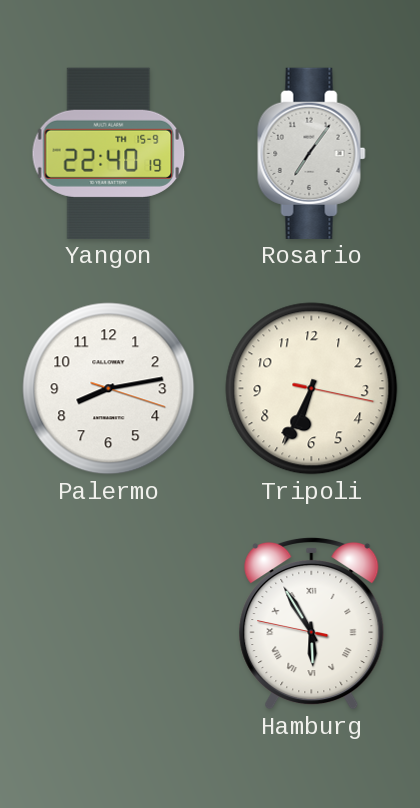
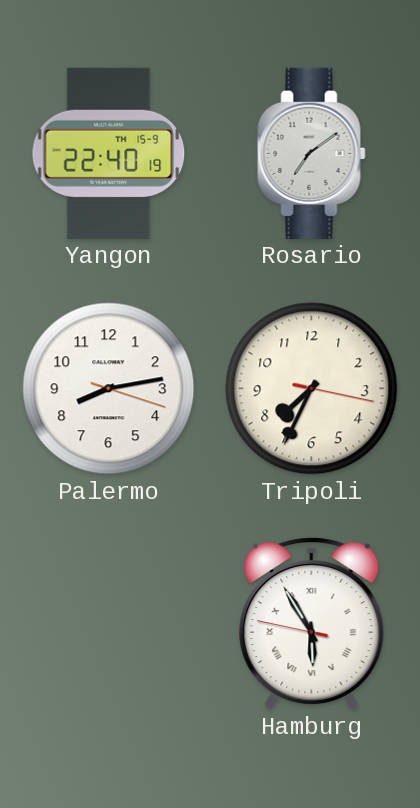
Rosario: 7:06 -> 7:09
Tripoli: 6:34 -> 7:34
